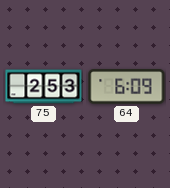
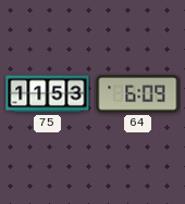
75: 2:53 -> 11:53
